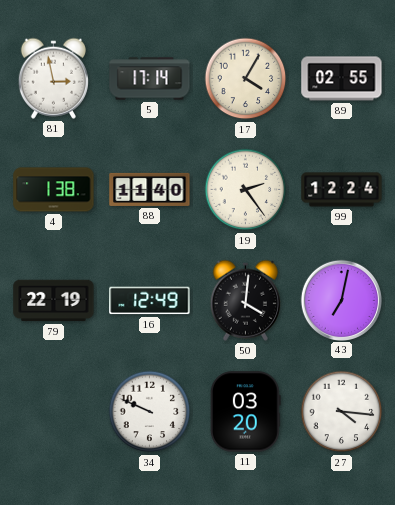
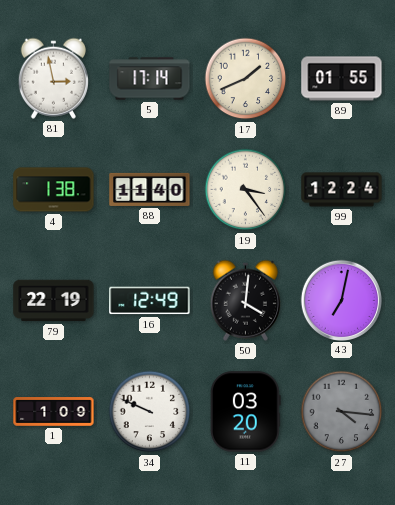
17: 4:05 -> 1:41
89: 02:55 -> 01:55
19: 2:24 -> 3:24
1: none -> 1:09
27 dial: white -> grey
